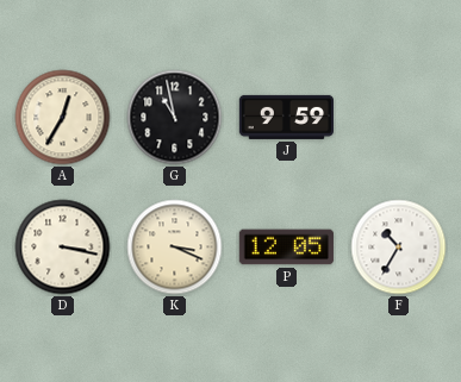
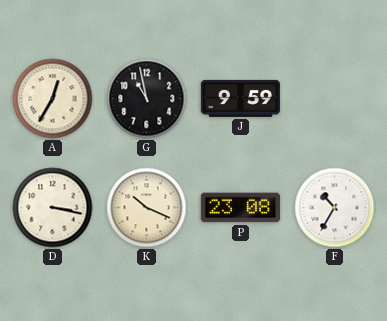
K: 3:19 -> 10:19
P: 12:05 -> 23:08
